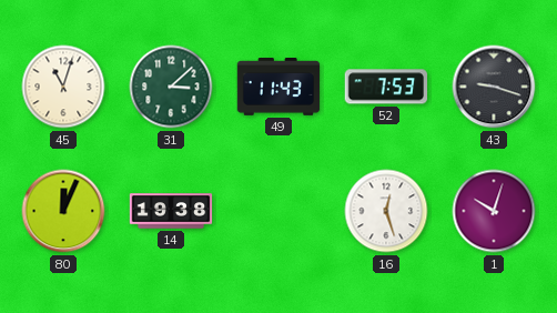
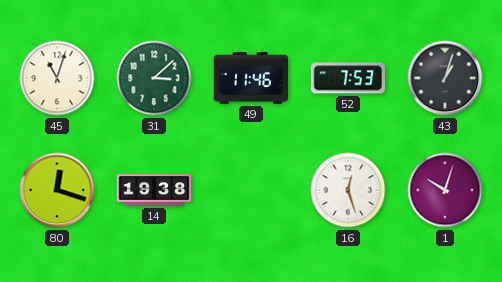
49: 11:43 -> 11:46
43: 9:18 -> 1:03
80: 12:04 -> 12:18
